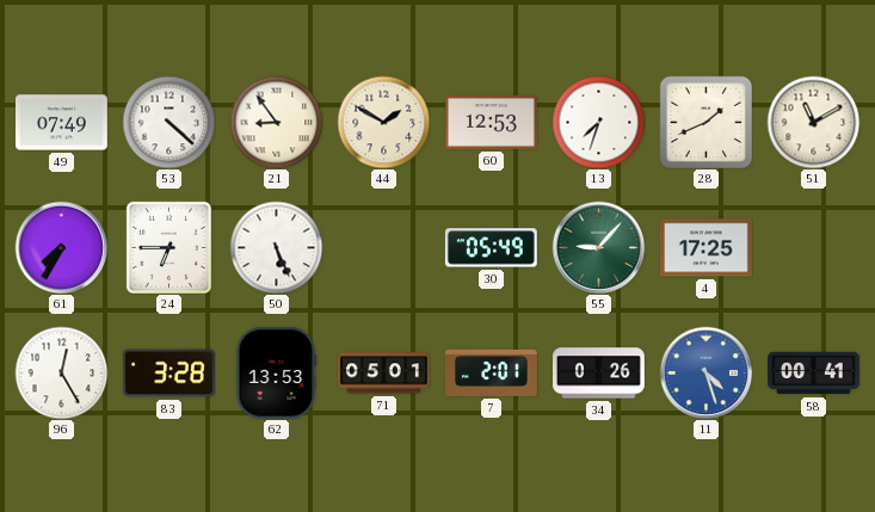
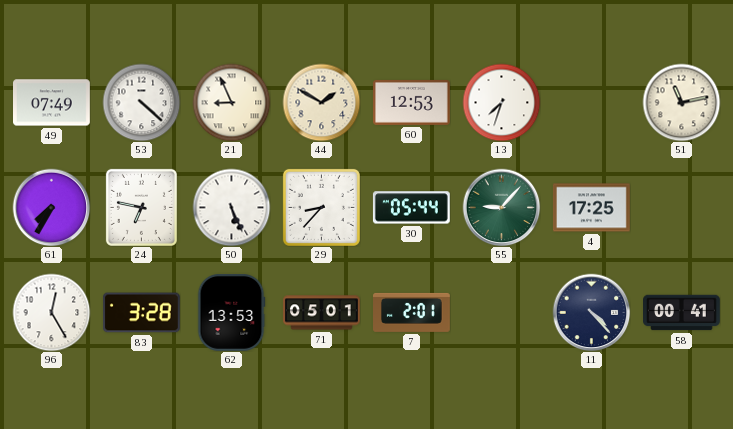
21: 8:54 -> 8:56
28: 1:41 -> none
51: 11:10 -> 11:13
24: 6:45 -> 6:47
29: none -> 8:37
30: 05:49 -> 05:44
34: 0:26 -> none
11: 4:27 -> 4:23
11 dial: blue -> navy
